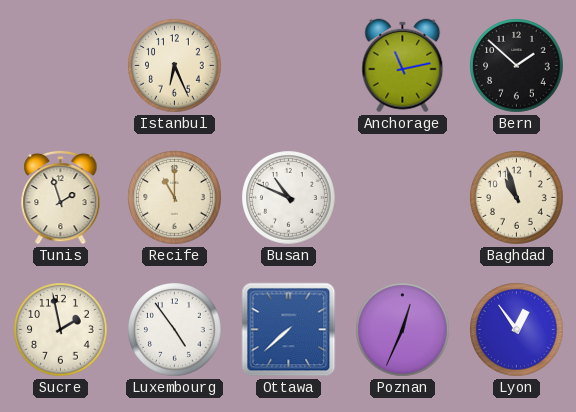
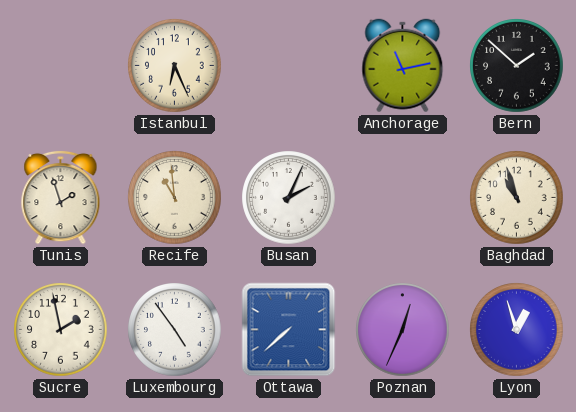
Recife: 11:00 -> 10:59
Busan: 10:49 -> 2:04
Lyon: 12:54 -> 12:57
